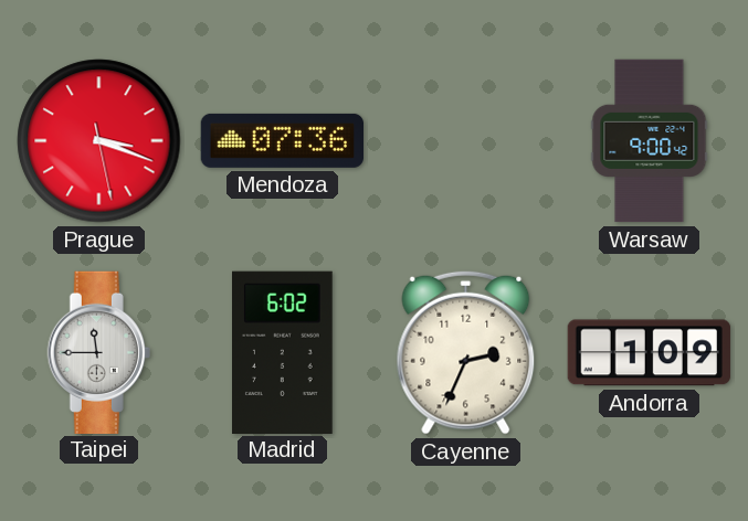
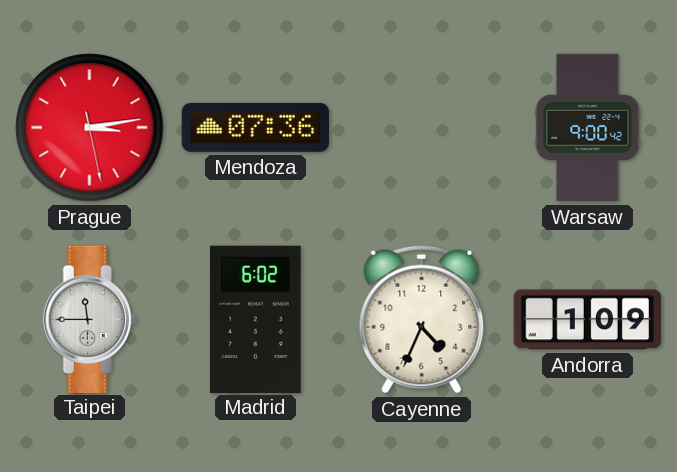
Prague: 3:18 -> 3:13
Cayenne: 2:34 -> 4:34
